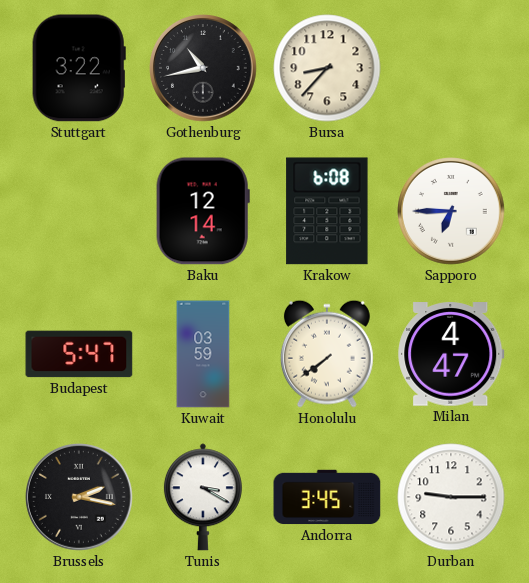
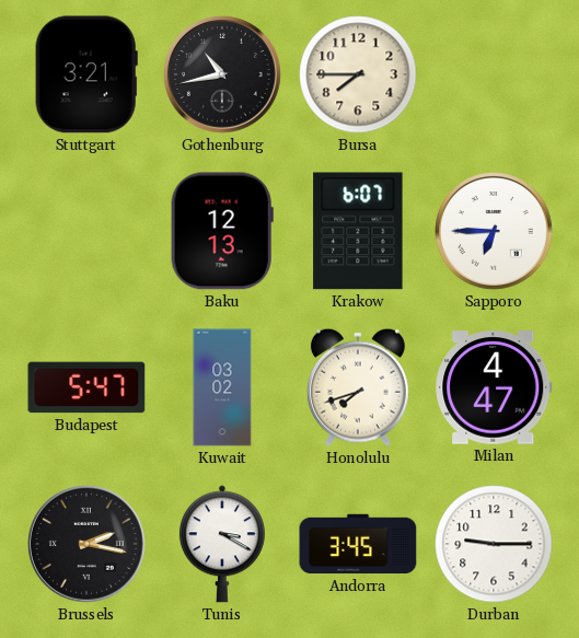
Stuttgart: 3:22 -> 3:21
Bursa: 8:37 -> 7:45
Baku: 12:14 -> 12:13
Krakow: 6:08 -> 6:07
Kuwait: 03:59 -> 03:02
Honolulu: 7:39 -> 7:42
